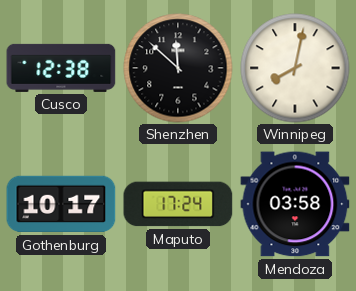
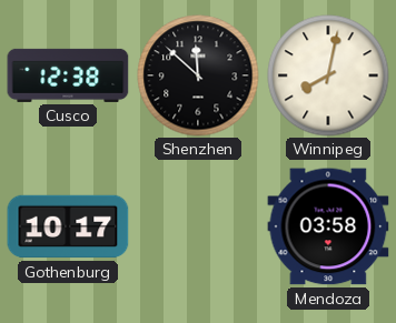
Maputo: 17:24 -> none
